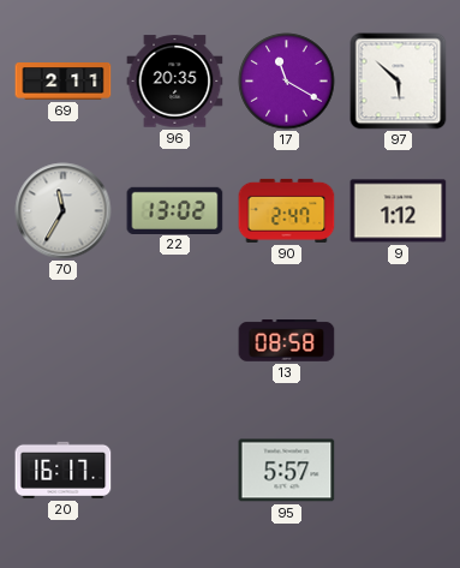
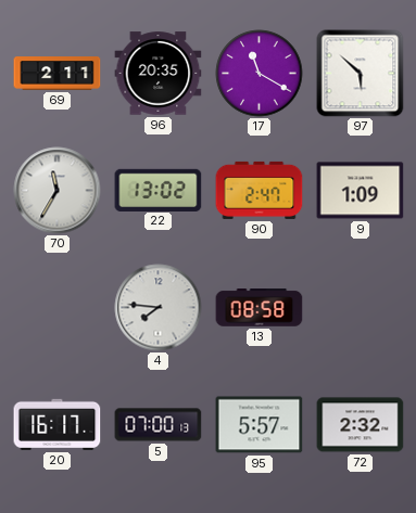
9: 1:12 -> 1:09
4: none -> 7:46
5: none -> 07:00
72: none -> 2:32
